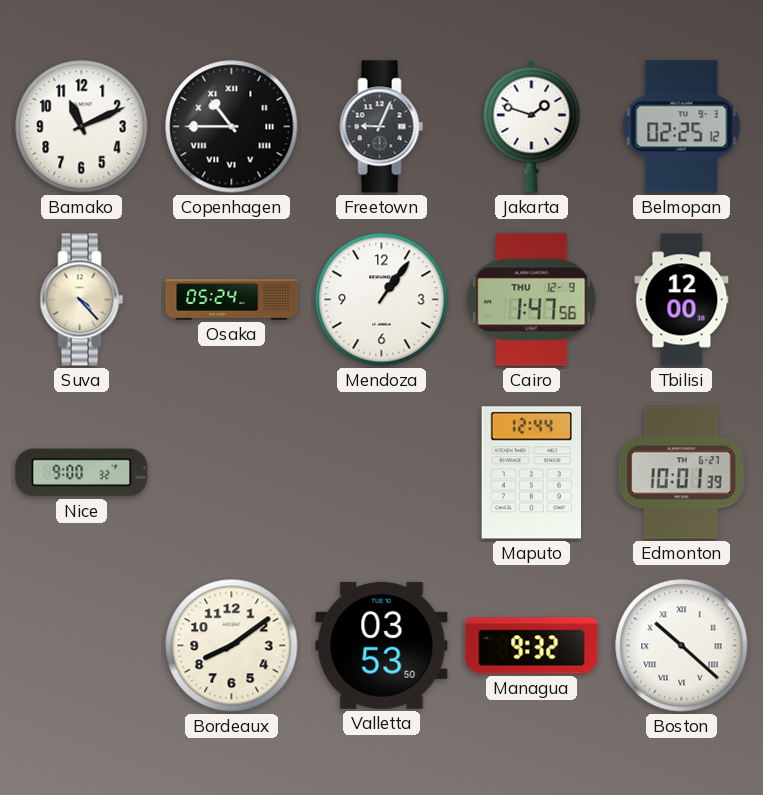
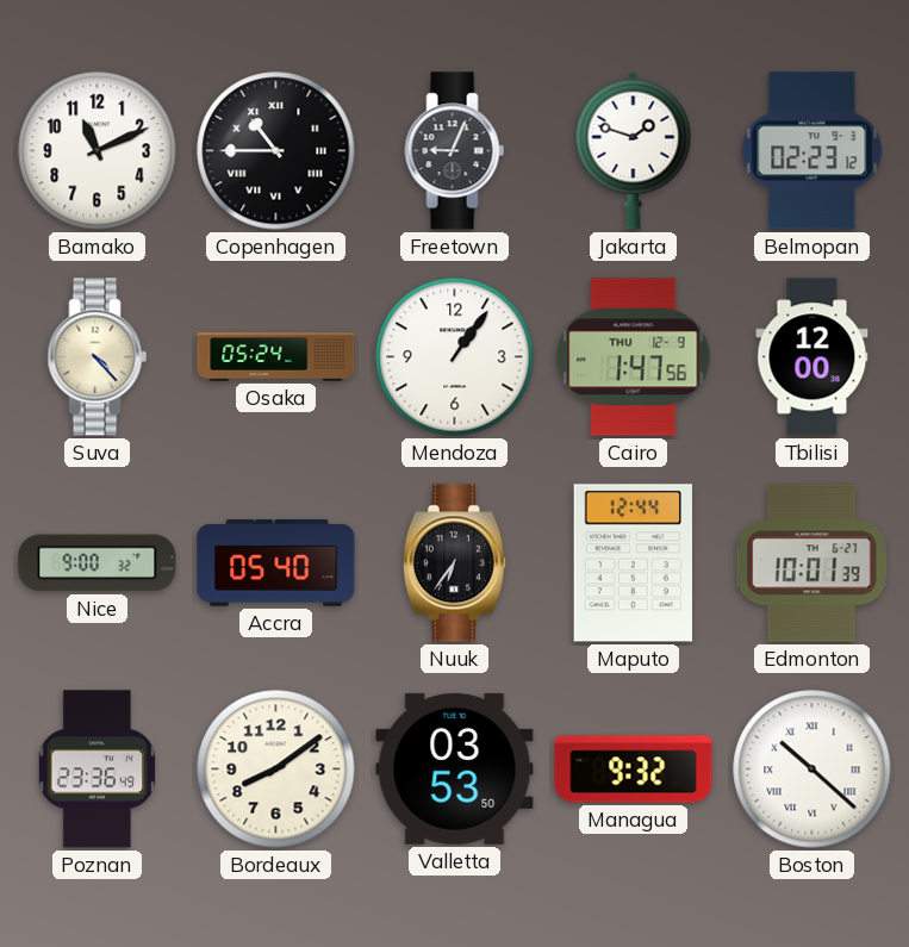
Belmopan: 02:25 -> 02:23
Accra: none -> 05:40
Nuuk: none -> 6:36
Poznan: none -> 23:36
